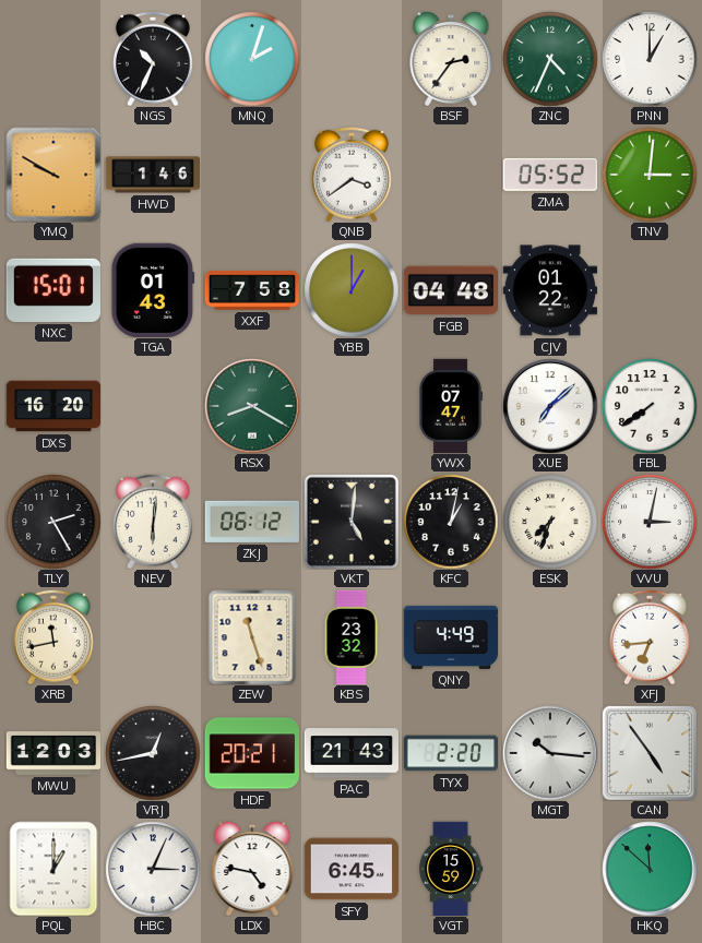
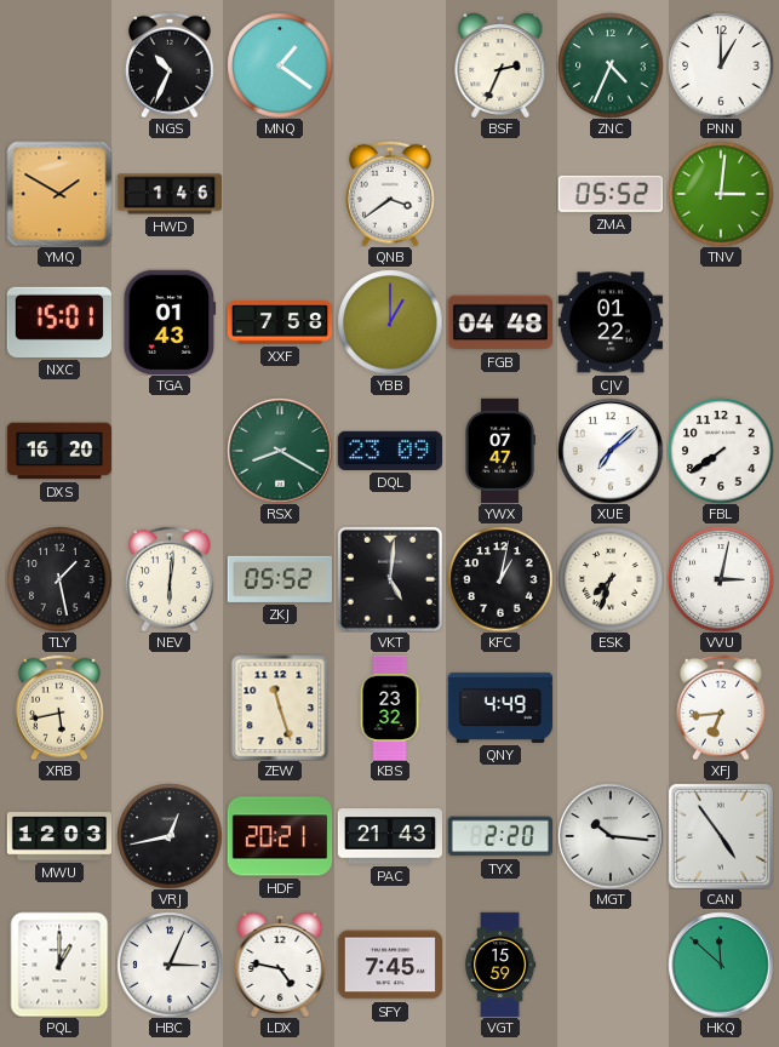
MNQ: 2:03 -> 1:21
BSF: 2:36 -> 2:34
YMQ: 9:50 -> 1:50
DQL: none -> 23:09
TLY: 2:25 -> 1:28
ZKJ: 06:12 -> 05:52
XRB: 11:43 -> 5:43
SFY: 6:45 -> 7:45
